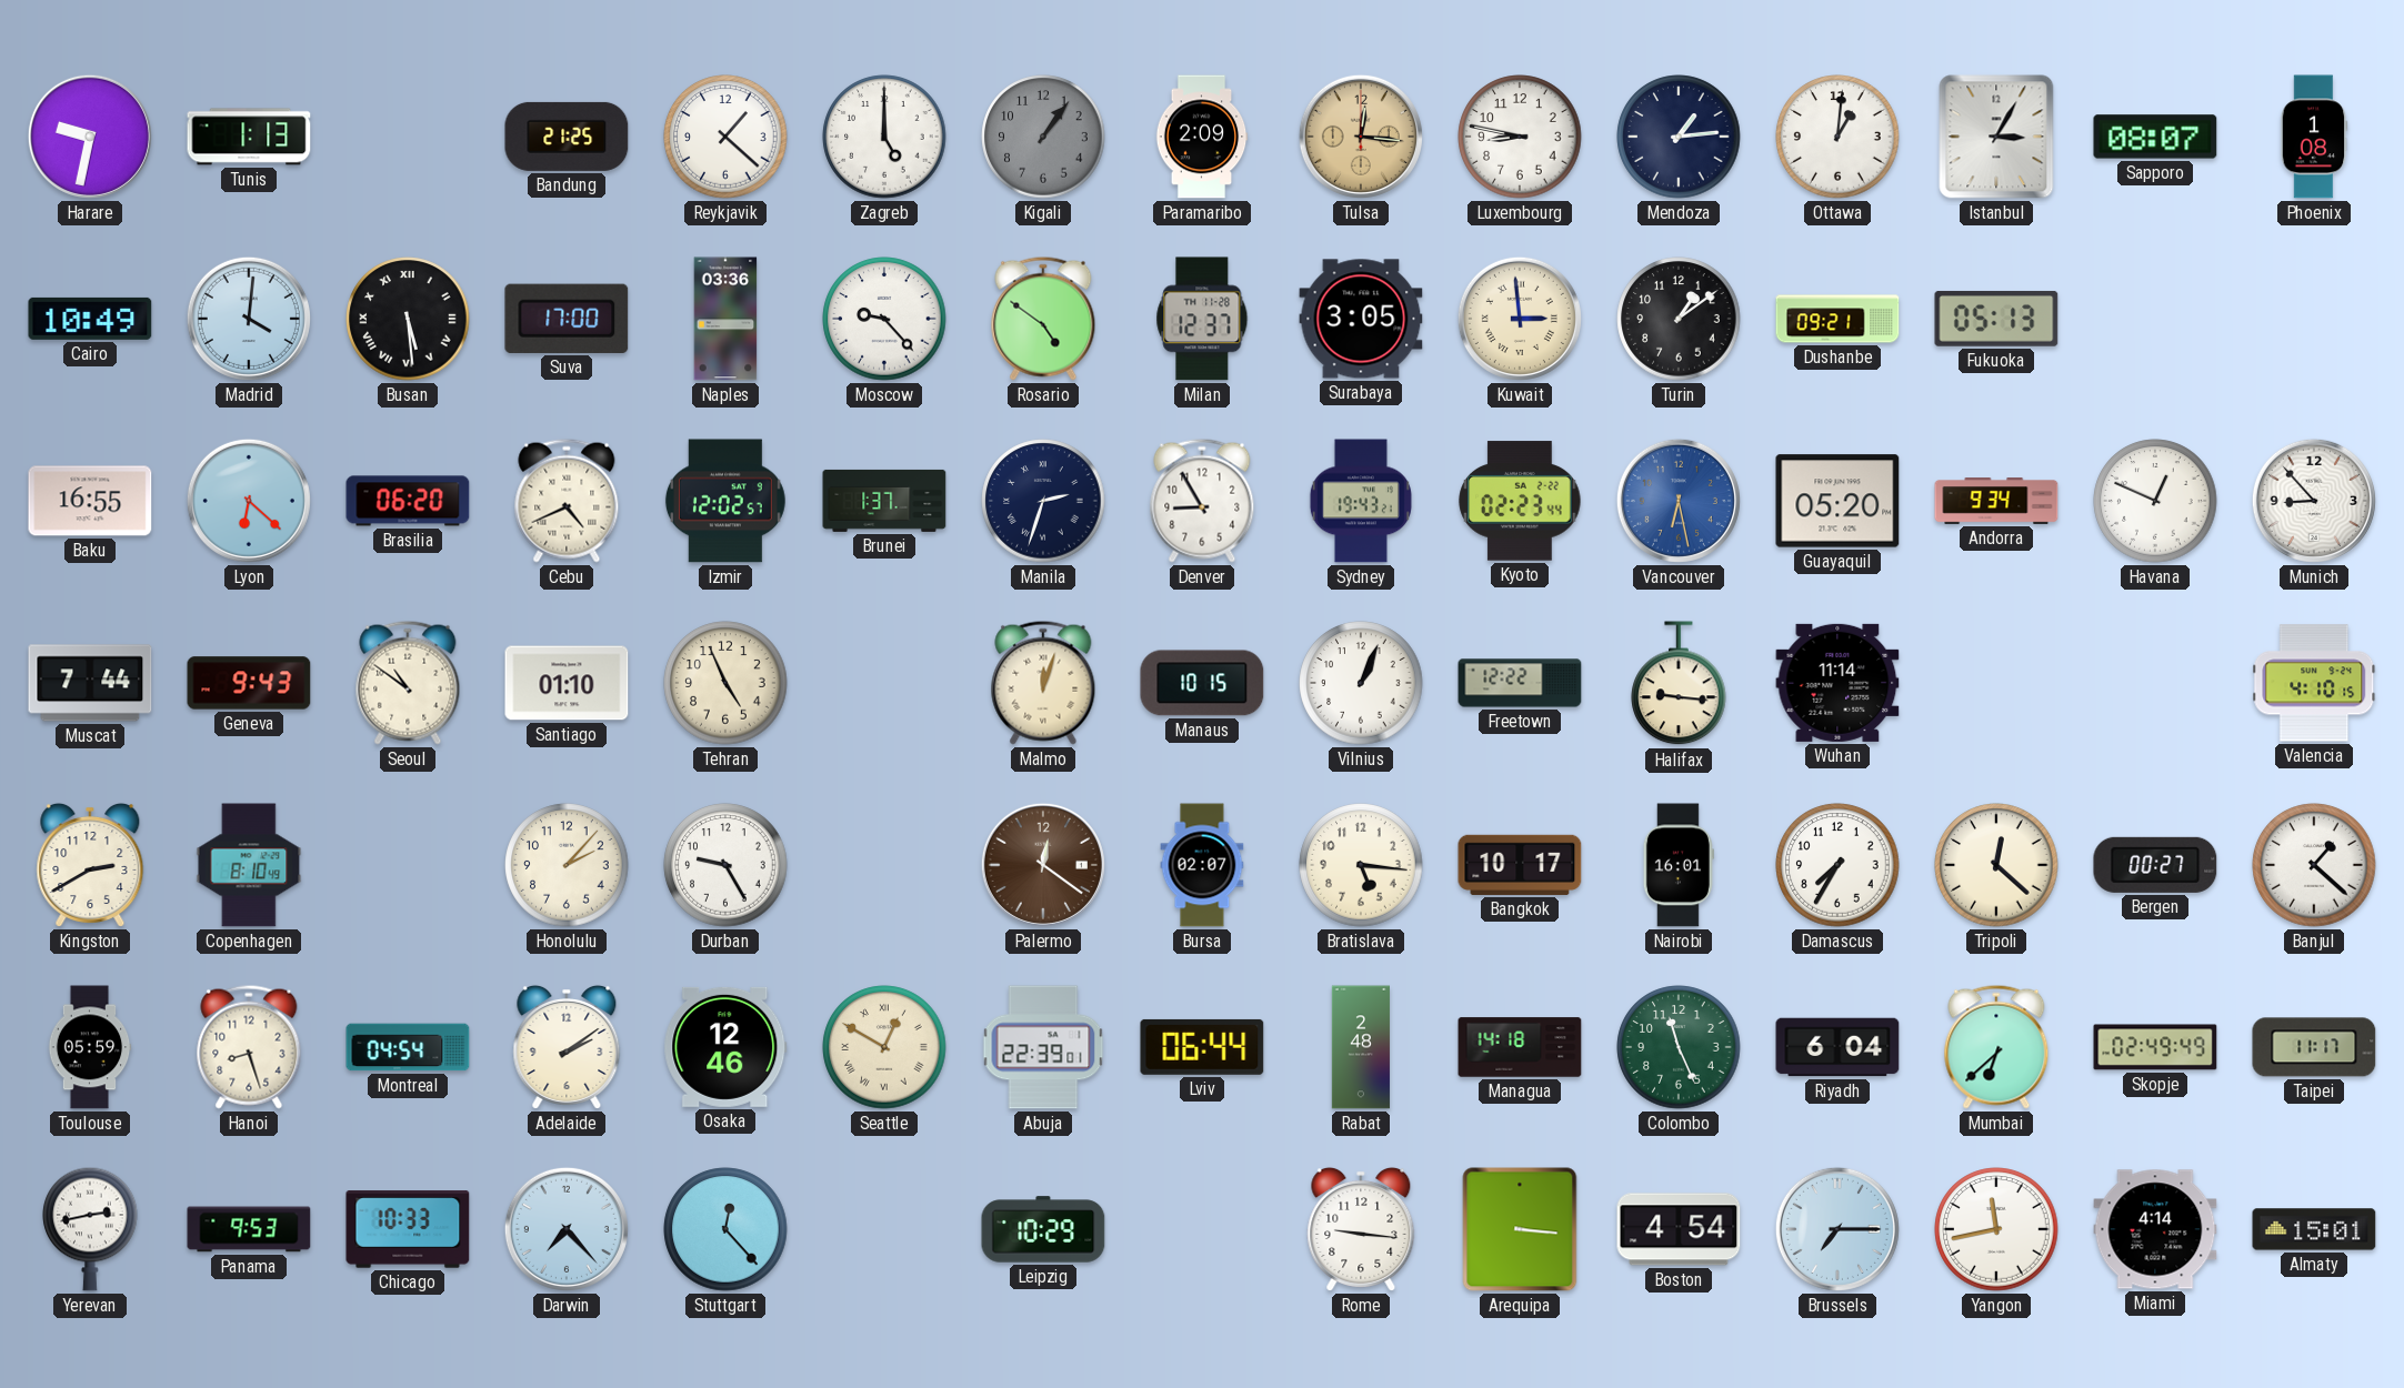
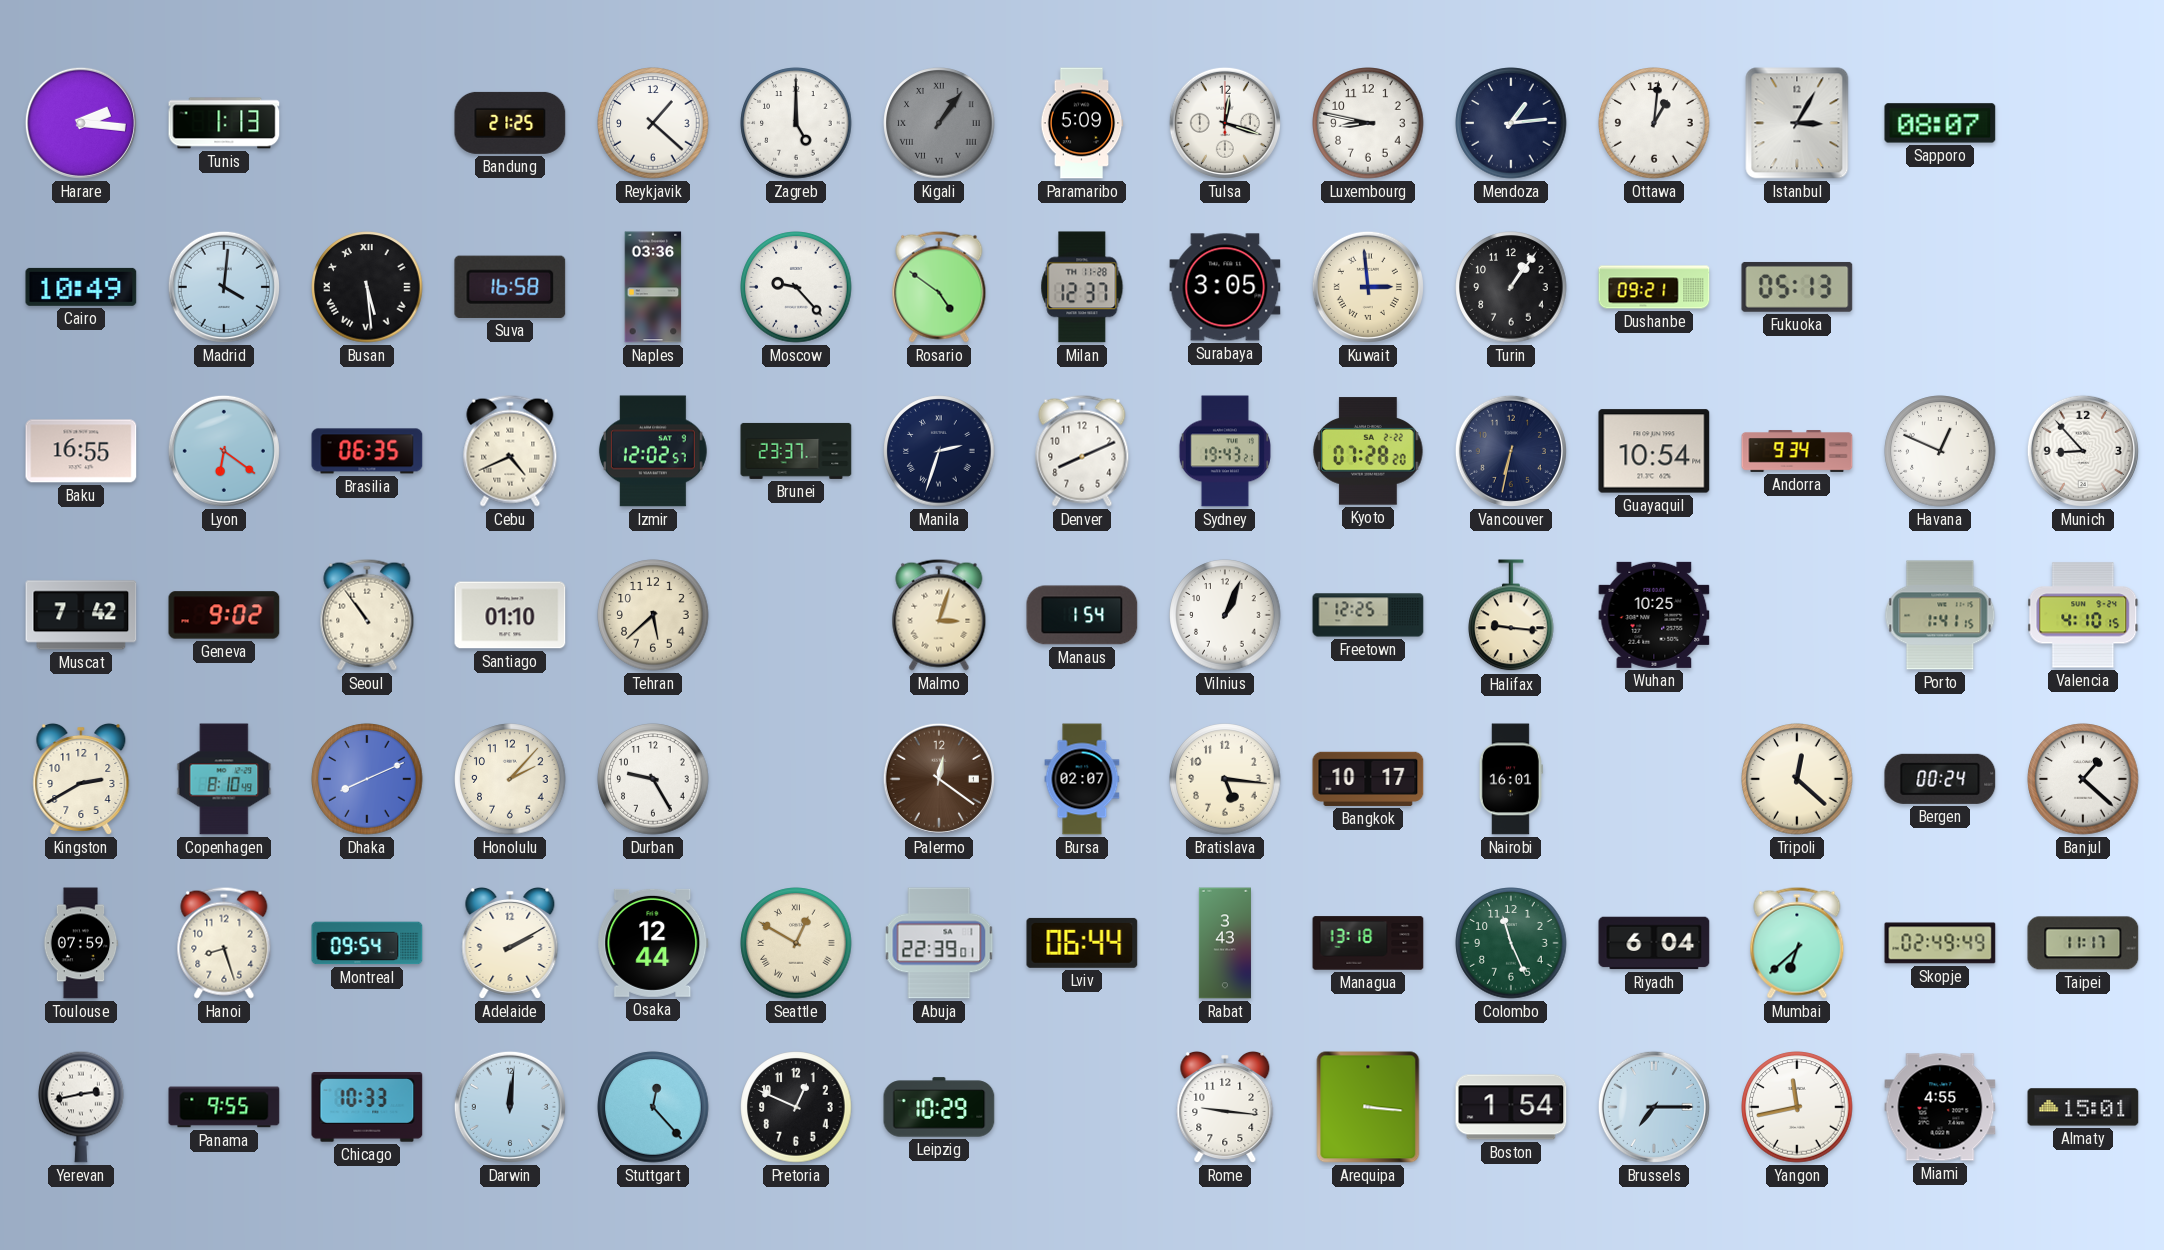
Harare: 9:32 -> 2:16
Kigali numerals: Arabic -> Roman
Paramaribo: 2:09 -> 5:09
Tulsa: 12:16 -> 12:18
Tulsa dial: champagne -> white
Phoenix: 1:08 -> none
Suva: 17:00 -> 16:58
Turin: 1:09 -> 1:06
Lyon: 6:22 -> 6:21
Brasilia: 06:20 -> 06:35
Brunei: 1:37 -> 23:37
Denver: 8:55 -> 8:11
Kyoto: 02:23 -> 07:28
Vancouver: 6:28 -> 6:32
Vancouver dial: blue -> navy
Guayaquil: 05:20 -> 10:54
Muscat: 7:44 -> 7:42
Geneva: 9:43 -> 9:02
Seoul: 10:51 -> 10:54
Tehran: 4:56 -> 5:38
Malmo: 12:03 -> 3:03
Manaus: 10:15 -> 1:54
Freetown: 12:22 -> 12:25
Wuhan: 11:14 -> 10:25
Porto: none -> 1:41
Dhaka: none -> 8:11
Damascus: 7:35 -> none
Bergen: 00:27 -> 00:24
Toulouse: 05:59 -> 07:59
Montreal: 04:54 -> 09:54
Adelaide: 2:09 -> 2:10
Osaka: 12:46 -> 12:44
Rabat: 2:48 -> 3:43
Managua: 14:18 -> 13:18
Panama: 9:53 -> 9:55
Darwin: 7:23 -> 12:01
Pretoria: none -> 12:49
Boston: 4:54 -> 1:54
Miami: 4:14 -> 4:55
